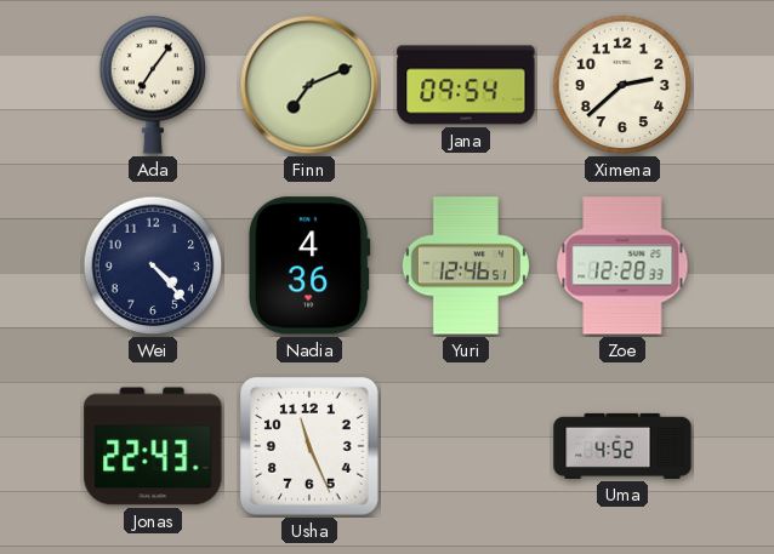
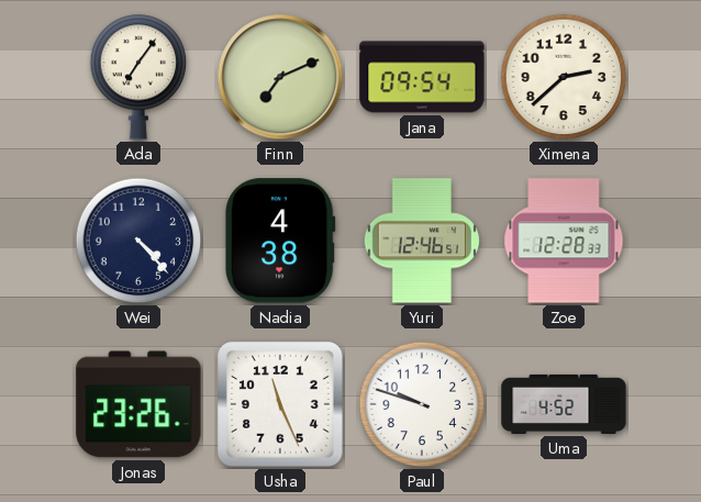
Nadia: 4:36 -> 4:38
Jonas: 22:43 -> 23:26
Paul: none -> 9:48
